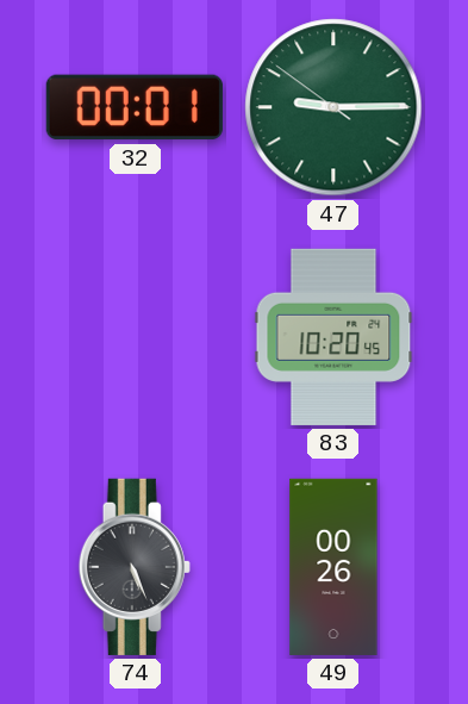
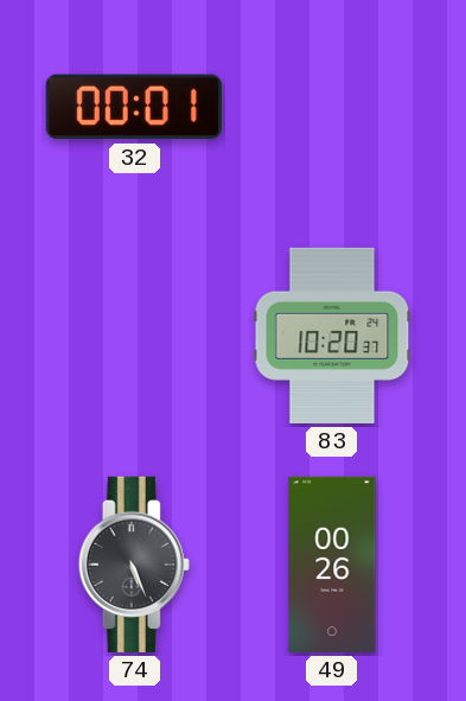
47: 9:14 -> none
83: 10:20:45 -> 10:20:37
